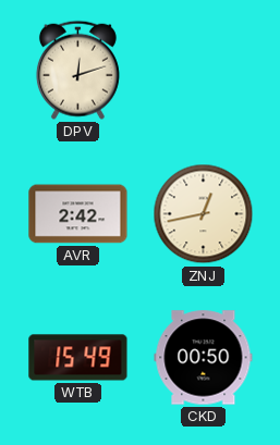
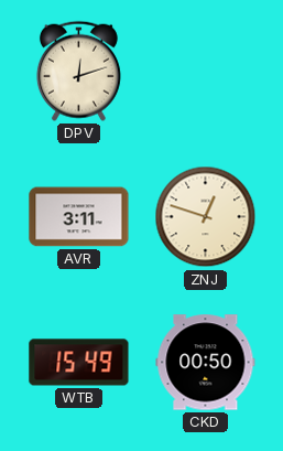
AVR: 2:42 -> 3:11
ZNJ: 12:43 -> 12:48
